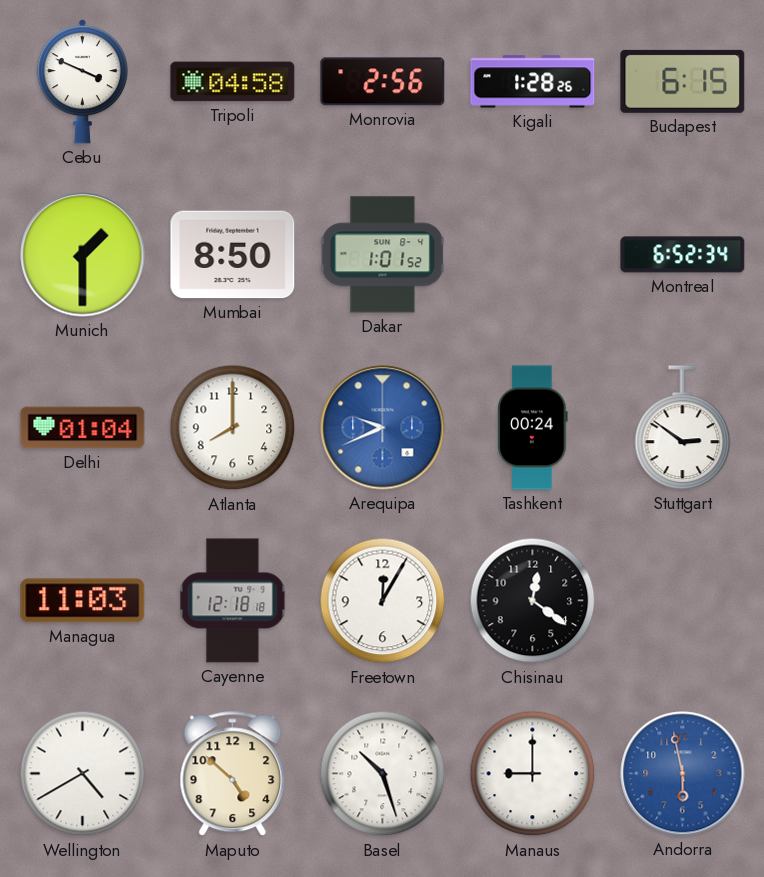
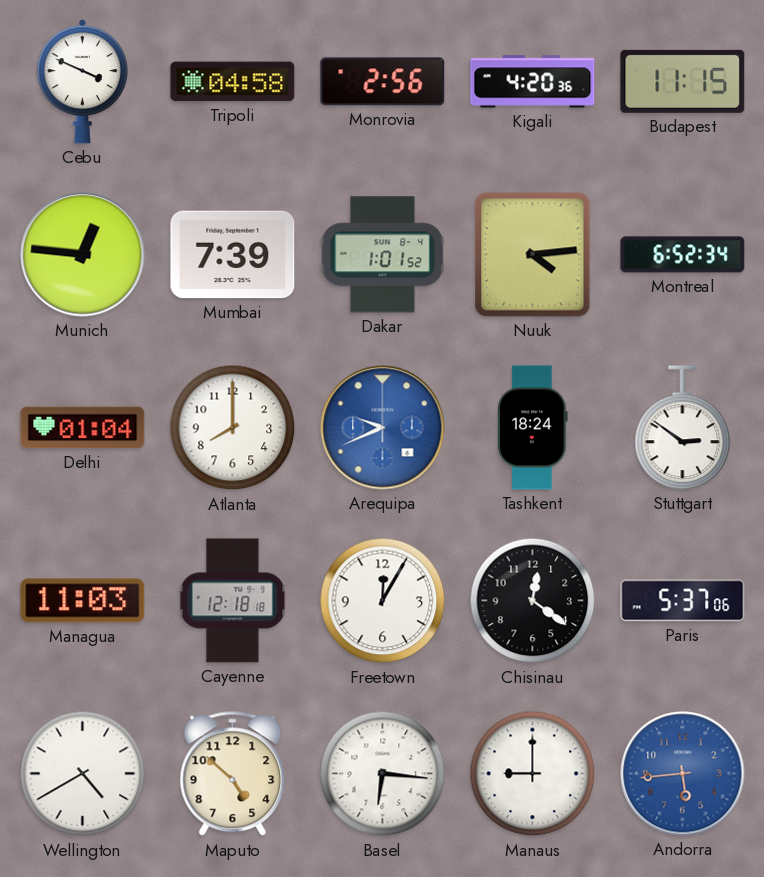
Kigali: 1:28 -> 4:20
Budapest: 6:15 -> 11:15
Munich: 1:30 -> 12:46
Mumbai: 8:50 -> 7:39
Nuuk: none -> 4:14
Tashkent: 00:24 -> 18:24
Paris: none -> 5:37
Basel: 10:27 -> 6:16
Andorra: 5:58 -> 5:44
